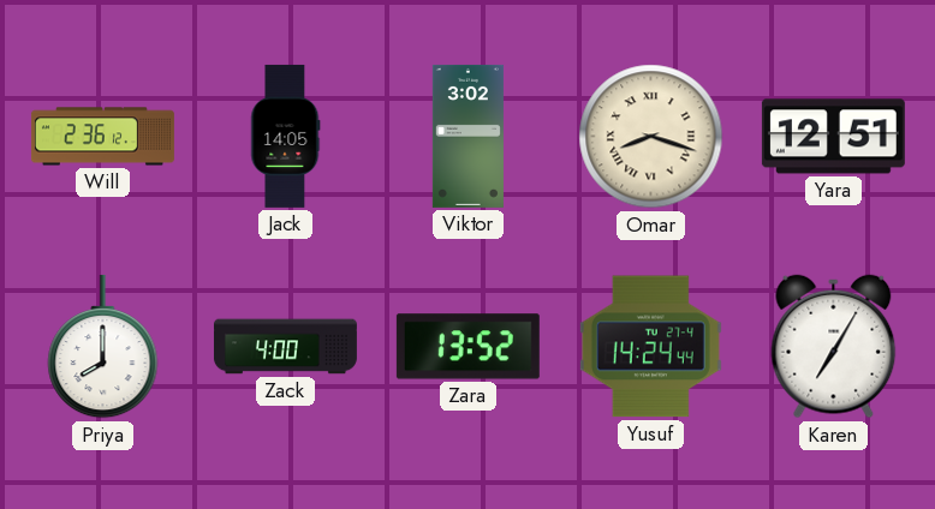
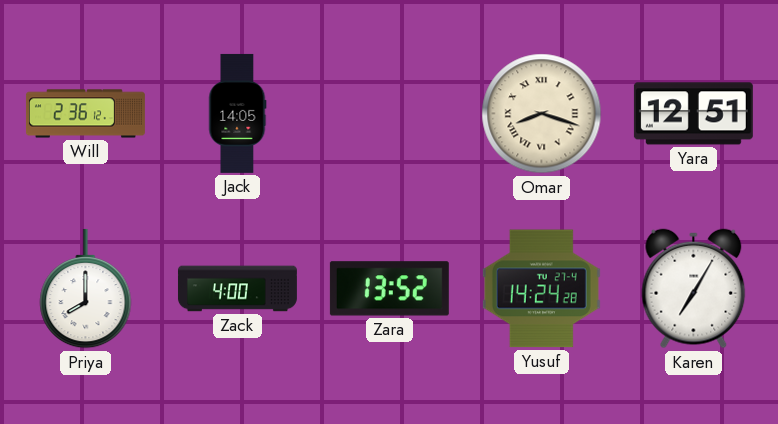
Viktor: 3:02 -> none
Yusuf: 14:24:44 -> 14:24:28
